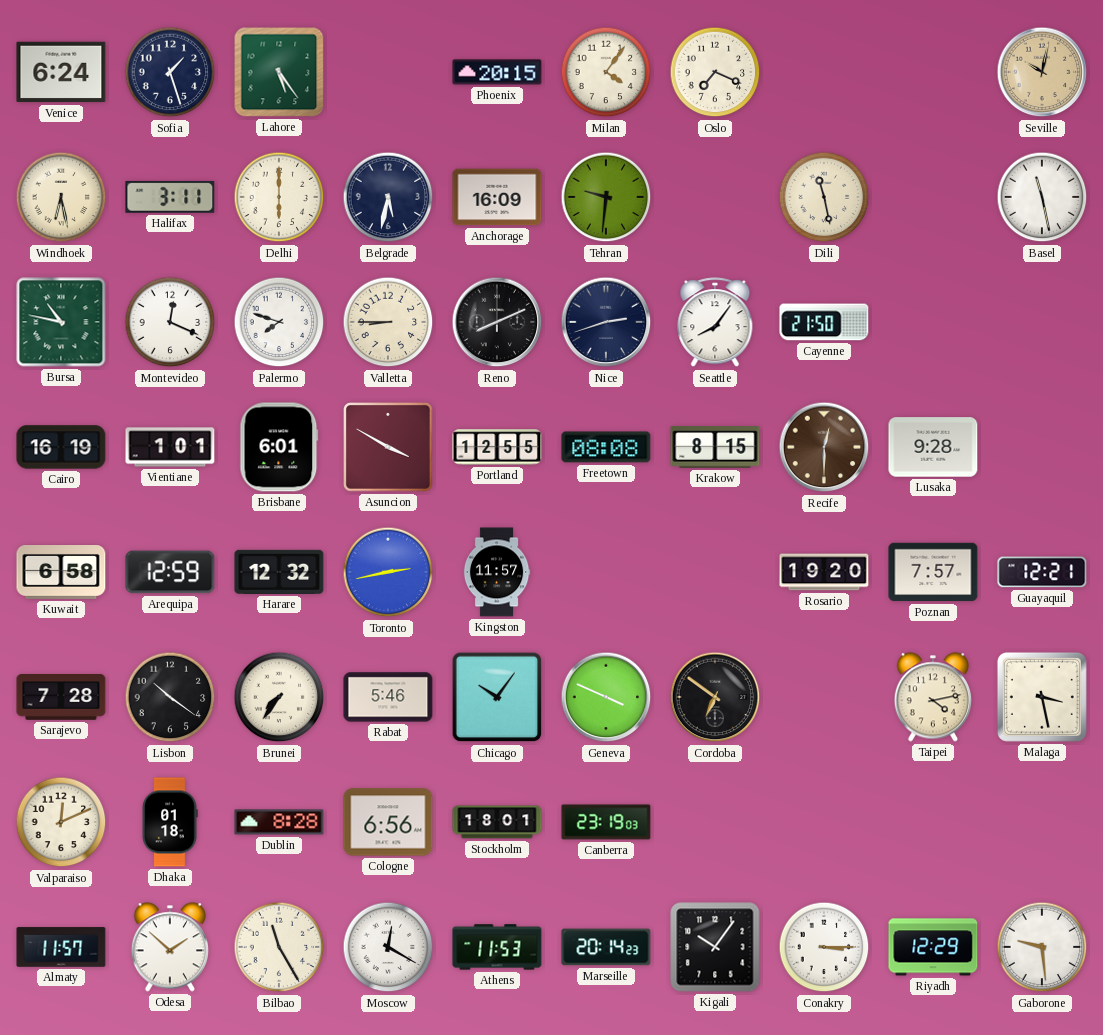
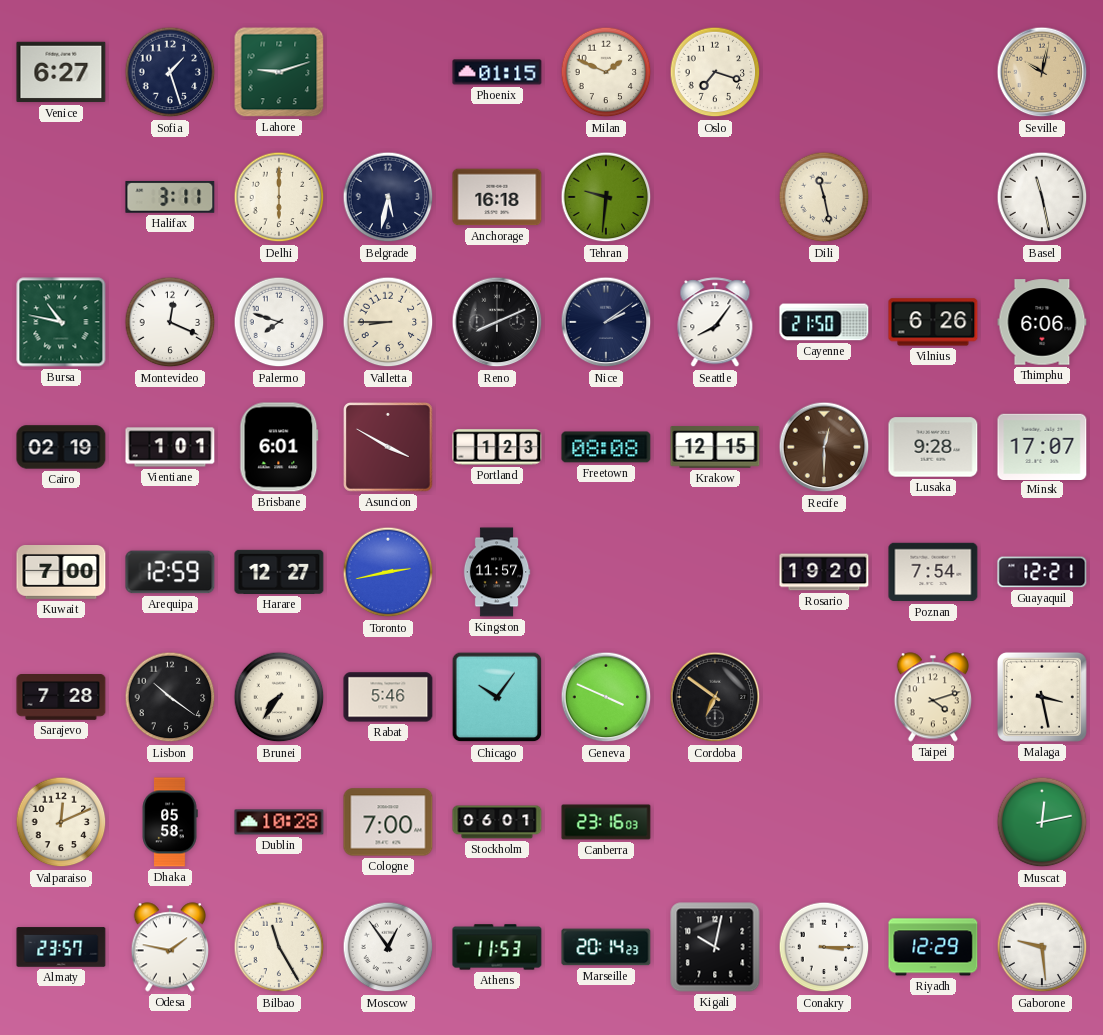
Venice: 6:24 -> 6:27
Lahore: 5:24 -> 9:12
Phoenix: 20:15 -> 01:15
Milan: 4:06 -> 1:49
Oslo: 7:19 -> 7:18
Windhoek: 6:28 -> none
Anchorage: 16:09 -> 16:18
Nice: 2:42 -> 2:09
Vilnius: none -> 6:26
Thimphu: none -> 6:06
Cairo: 16:19 -> 02:19
Portland: 12:55 -> 1:23
Krakow: 8:15 -> 12:15
Minsk: none -> 17:07
Kuwait: 6:58 -> 7:00
Harare: 12:32 -> 12:27
Poznan: 7:57 -> 7:54
Taipei: 4:13 -> 4:12
Dhaka: 01:18 -> 05:58
Dublin: 8:28 -> 10:28
Cologne: 6:56 -> 7:00
Stockholm: 18:01 -> 06:01
Canberra: 23:19 -> 23:16
Muscat: none -> 12:13
Almaty: 11:57 -> 23:57
Odesa: 1:52 -> 1:47
Moscow: 12:20 -> 12:54
Kigali: 10:06 -> 10:02
